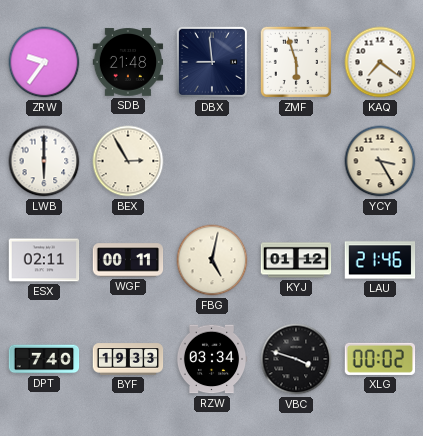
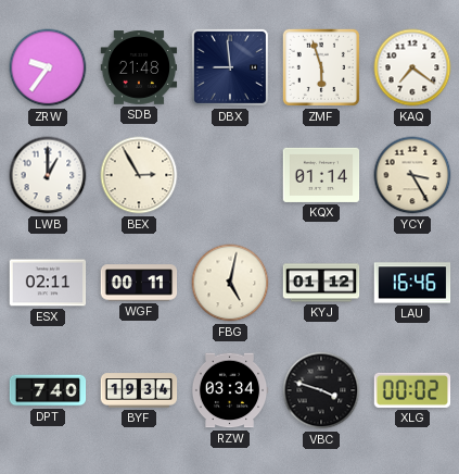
LWB: 6:00 -> 1:00
KQX: none -> 01:14
LAU: 21:46 -> 16:46
BYF: 19:33 -> 19:34
